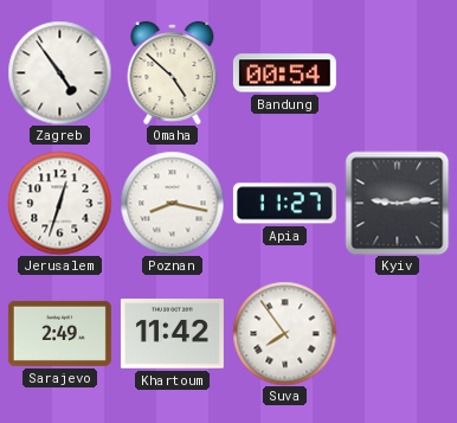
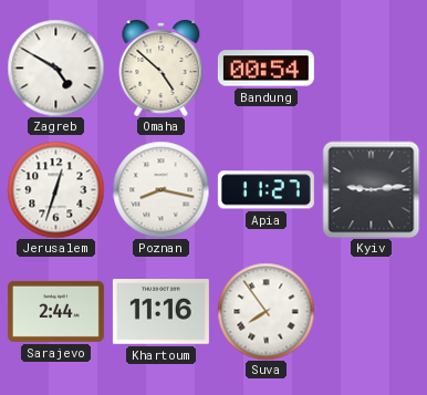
Zagreb: 4:54 -> 4:50
Sarajevo: 2:49 -> 2:44
Khartoum: 11:42 -> 11:16
